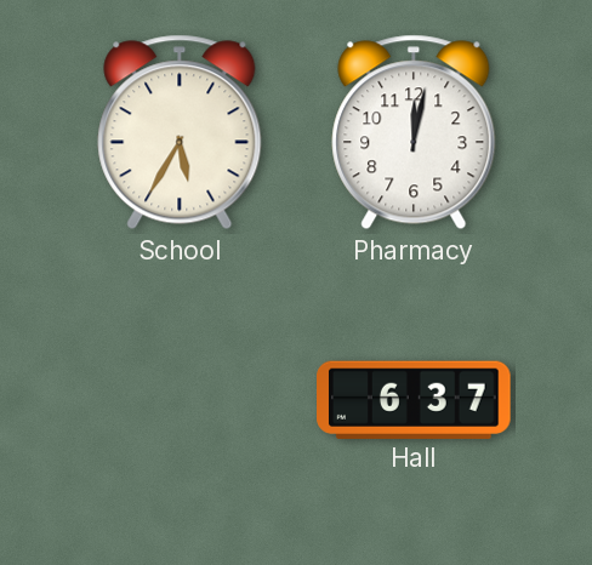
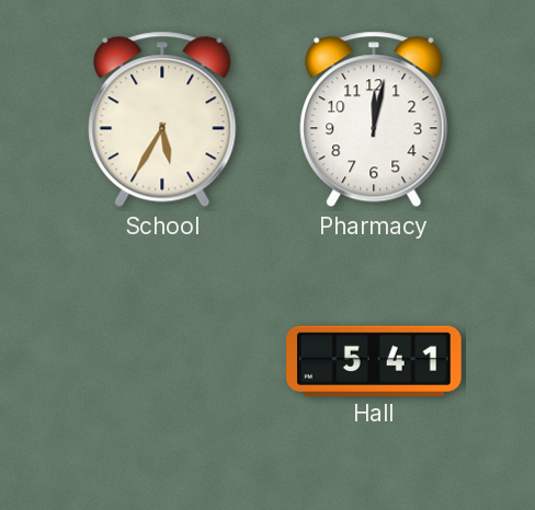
Hall: 6:37 -> 5:41
